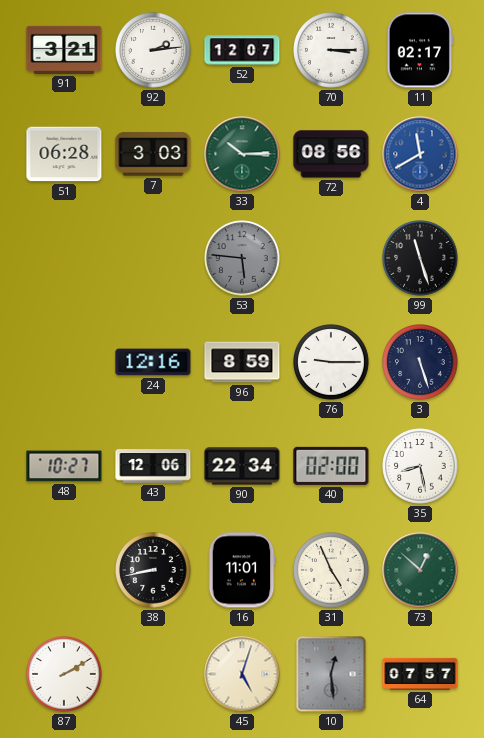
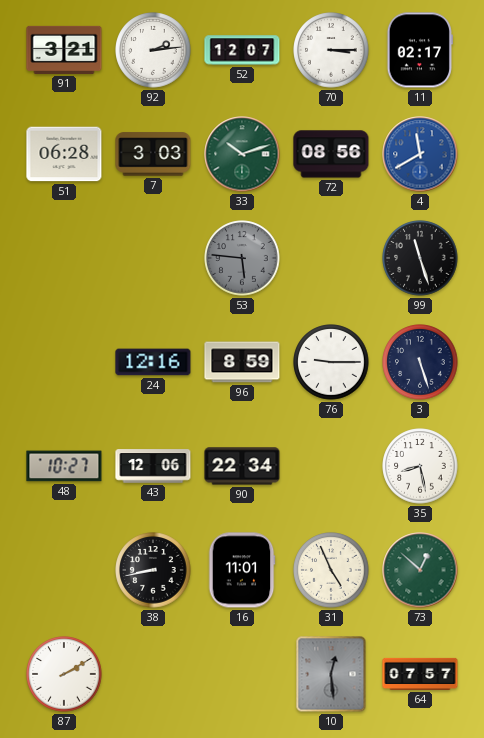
33: 10:15 -> 10:12
40: 02:00 -> none
45: 5:03 -> none
